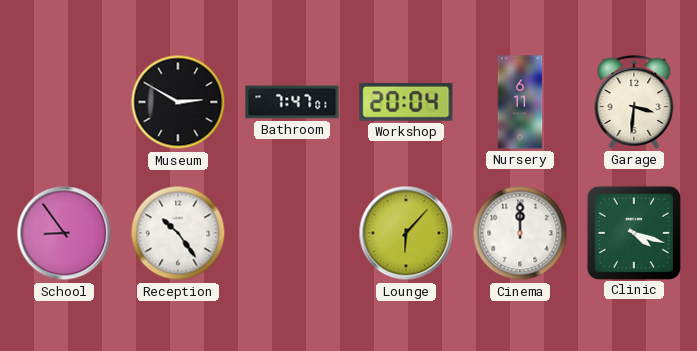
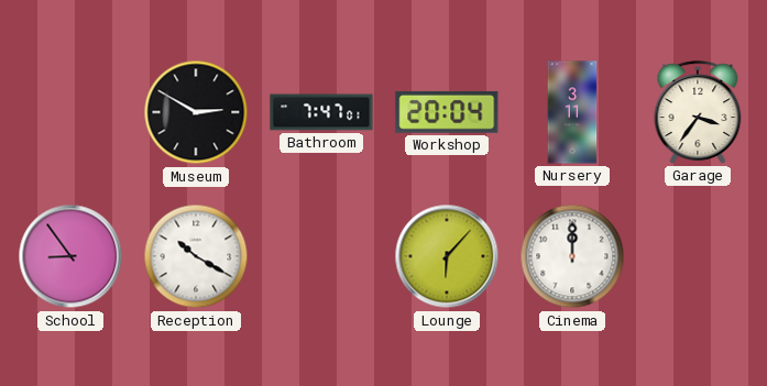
Nursery: 6:11 -> 3:11
Garage: 3:31 -> 3:36
Reception: 10:24 -> 10:20
Clinic: 4:18 -> none
